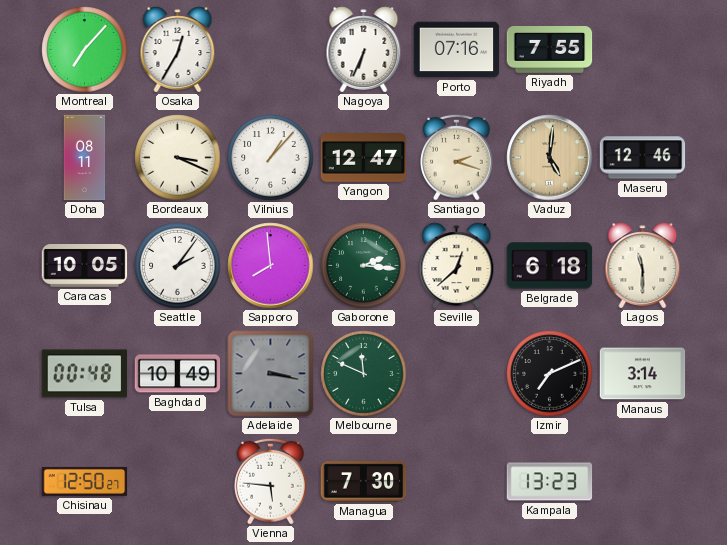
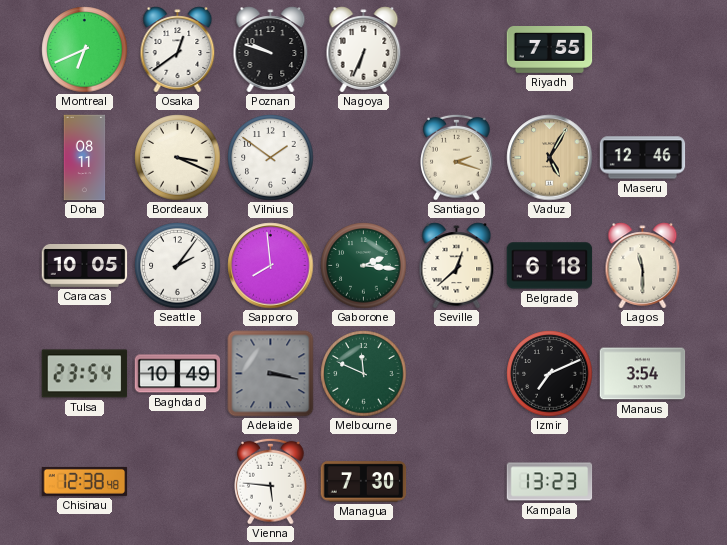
Montreal: 7:07 -> 6:41
Osaka: 12:35 -> 12:39
Poznan: none -> 9:48
Porto: 07:16 -> none
Vilnius: 1:07 -> 1:51
Yangon: 12:47 -> none
Vaduz: 5:01 -> 5:05
Tulsa: 00:48 -> 23:54
Manaus: 3:14 -> 3:54
Chisinau: 12:50 -> 12:38
